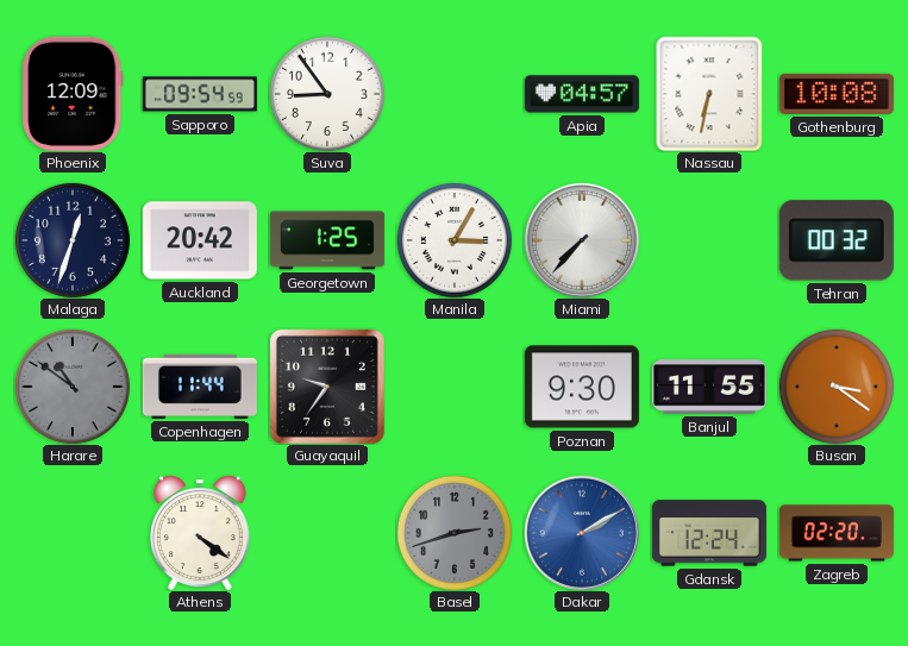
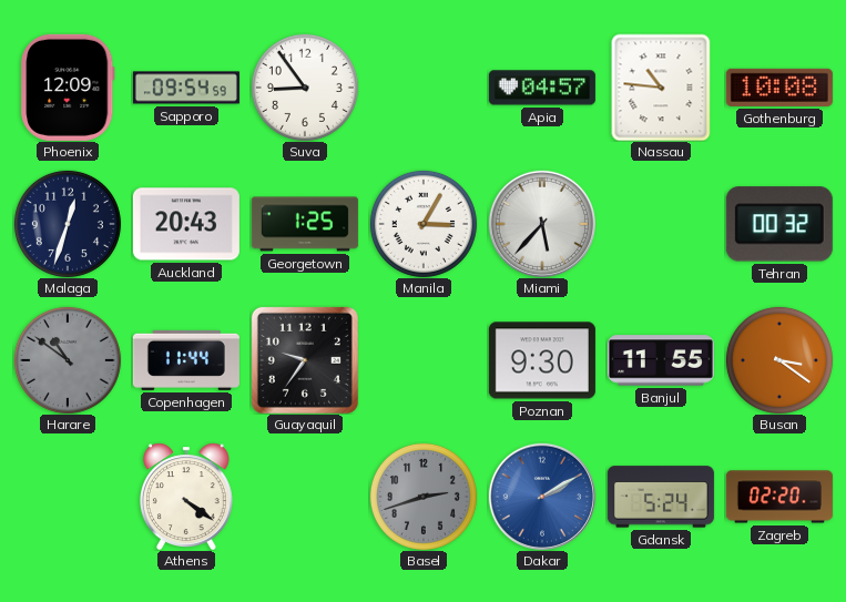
Nassau: 6:32 -> 10:46
Auckland: 20:42 -> 20:43
Miami: 7:37 -> 5:37
Gdansk: 12:24 -> 5:24
